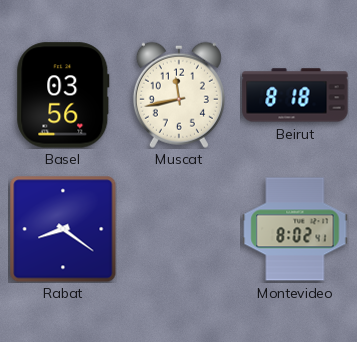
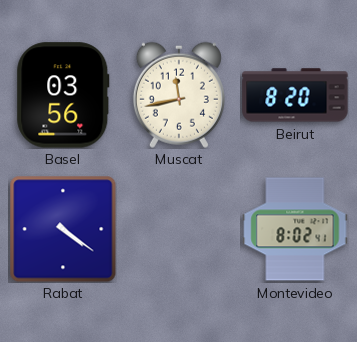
Beirut: 8:18 -> 8:20
Rabat: 8:21 -> 4:21
